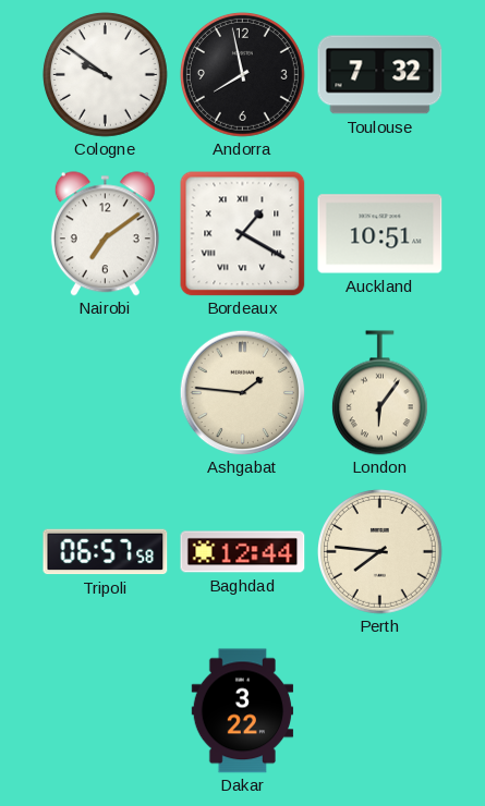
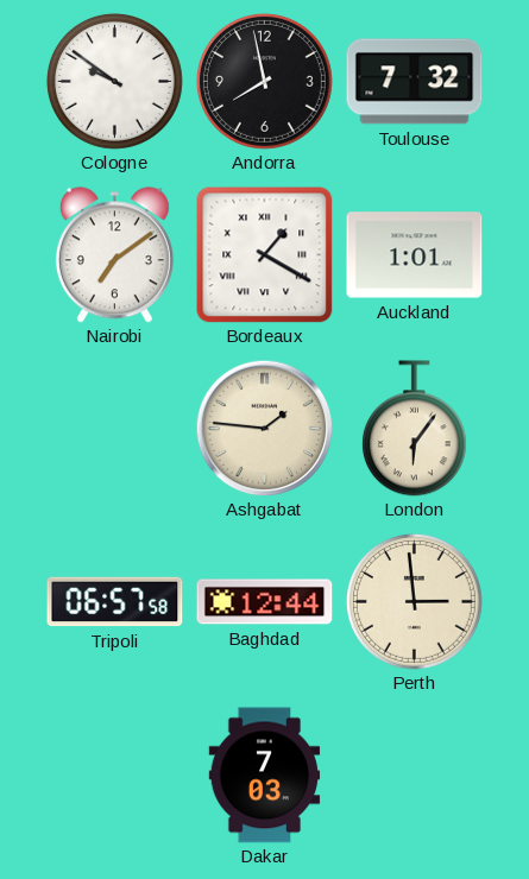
Auckland: 10:51 -> 1:01
Perth: 7:46 -> 2:59
Dakar: 3:22 -> 7:03
